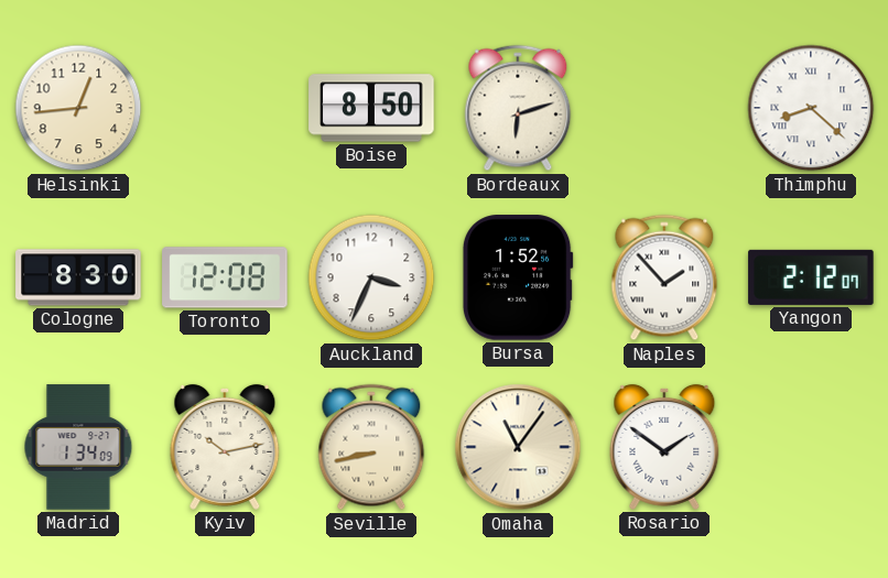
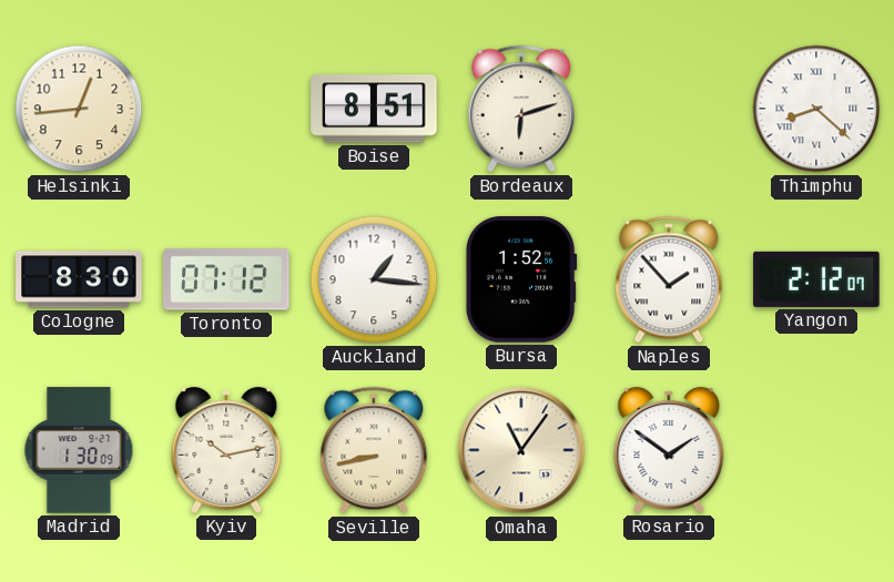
Boise: 8:50 -> 8:51
Toronto: 12:08 -> 07:12
Auckland: 3:34 -> 1:16
Madrid: 1:34 -> 1:30
